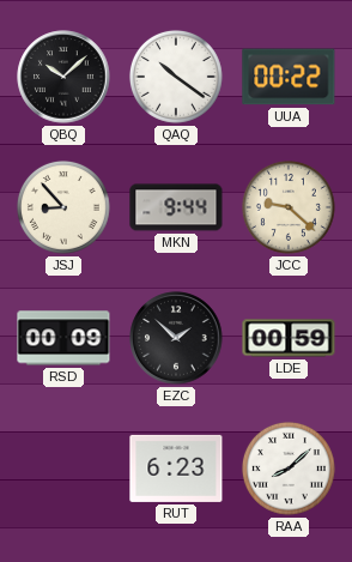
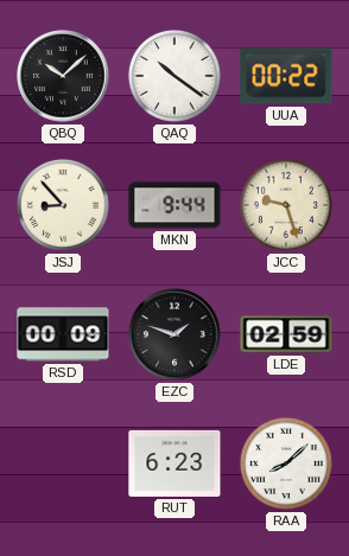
JCC: 9:22 -> 9:27
EZC: 1:52 -> 1:48
LDE: 00:59 -> 02:59
